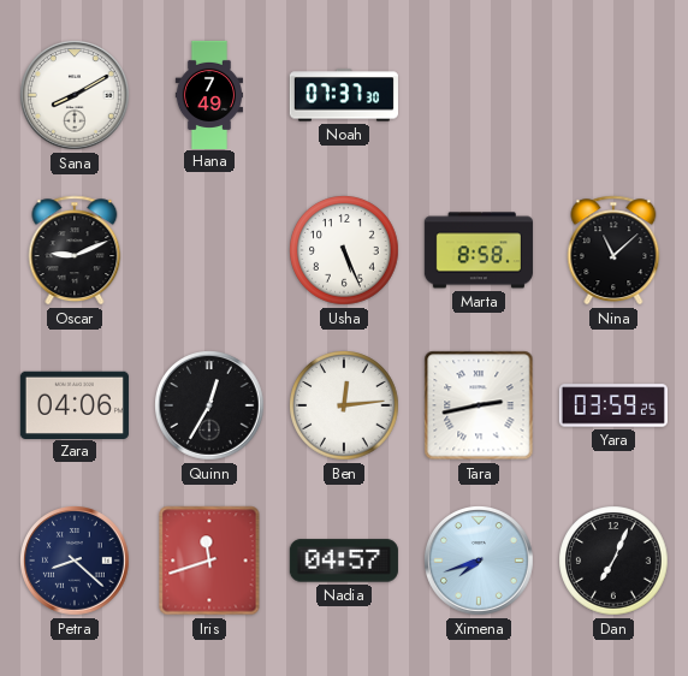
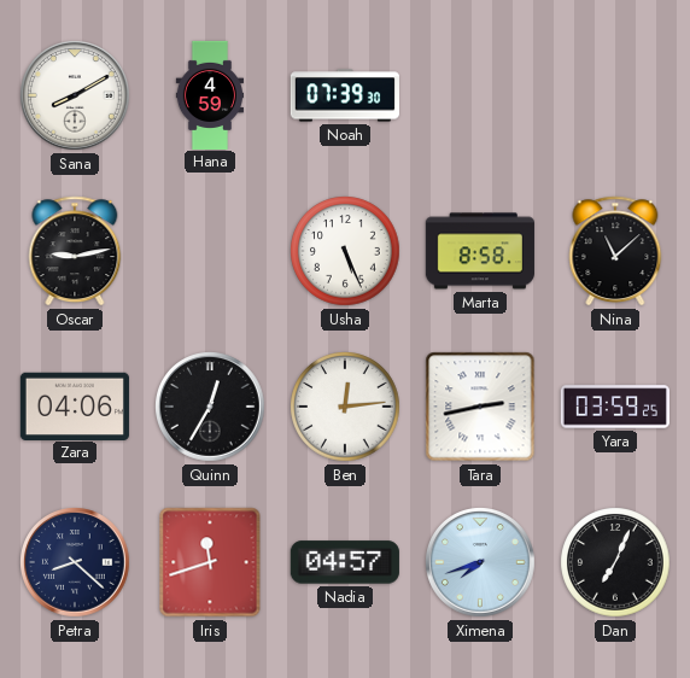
Hana: 7:49 -> 4:59
Noah: 07:37 -> 07:39
Oscar: 9:11 -> 9:13
